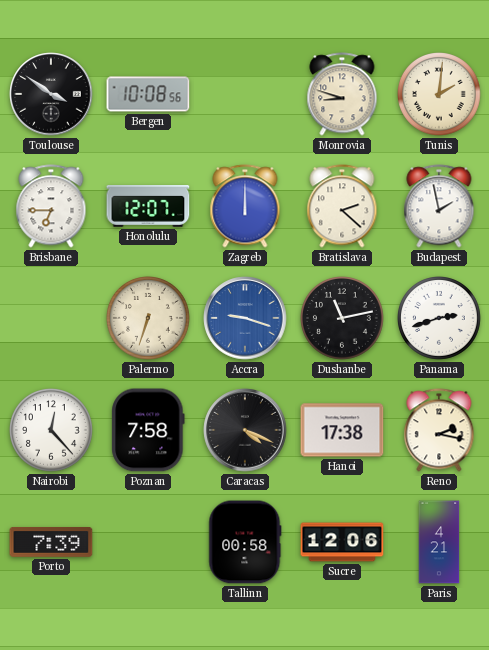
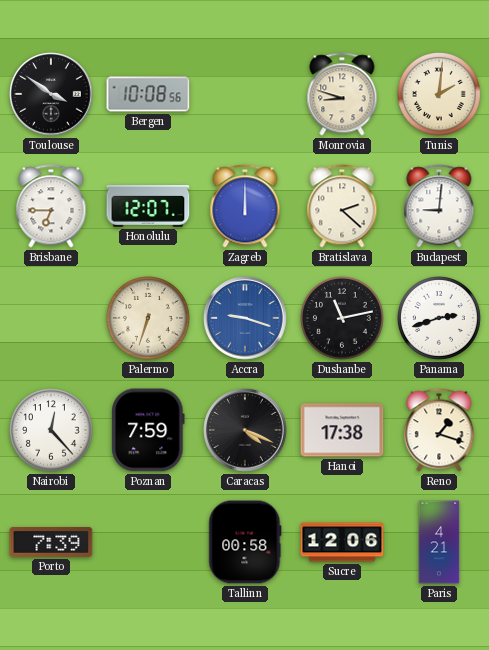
Budapest: 1:58 -> 9:01
Poznan: 7:58 -> 7:59
Reno: 2:17 -> 1:18
